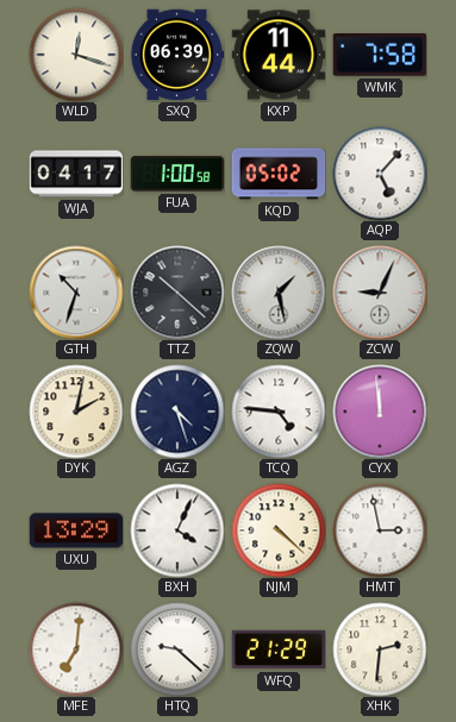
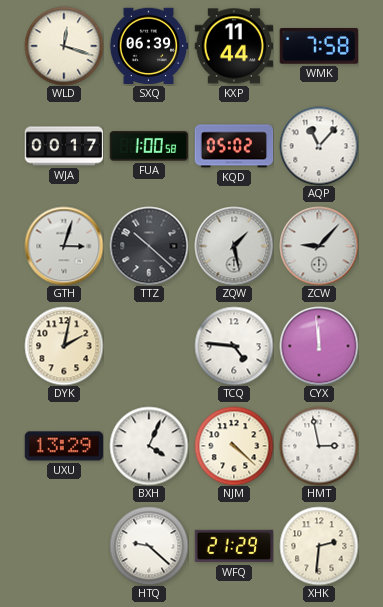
WJA: 04:17 -> 00:17
AQP: 5:07 -> 11:07
GTH: 10:33 -> 3:03
ZCW: 9:04 -> 9:07
AGZ: 4:27 -> none
MFE: 7:01 -> none
